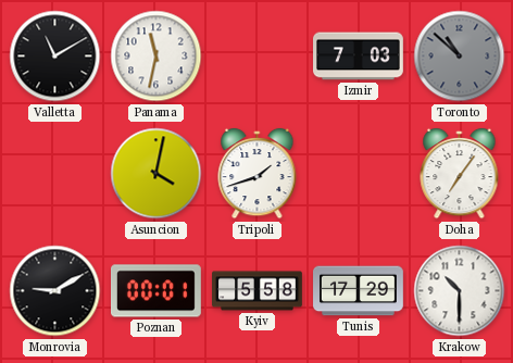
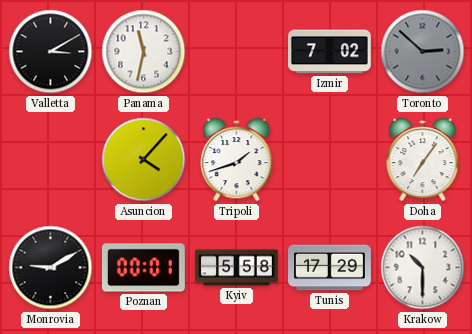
Valletta: 11:10 -> 3:10
Izmir: 7:03 -> 7:02
Toronto: 10:52 -> 2:52
Asuncion: 4:02 -> 4:07
